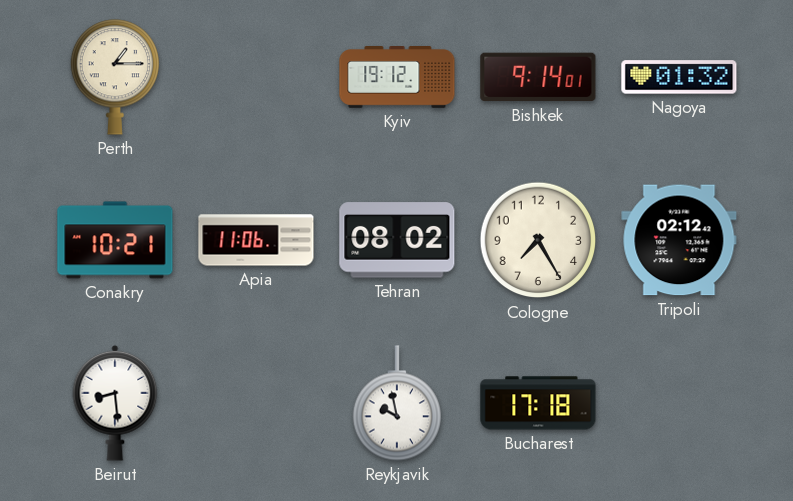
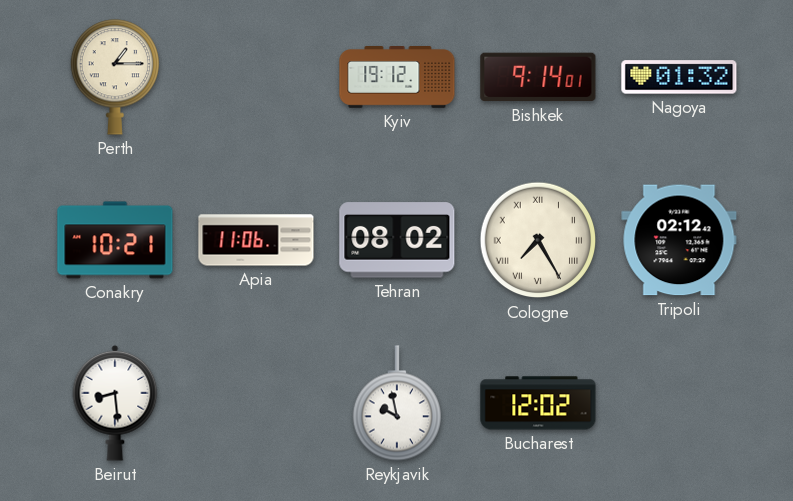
Cologne numerals: Arabic -> Roman
Bucharest: 17:18 -> 12:02
